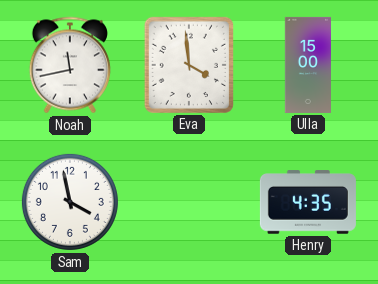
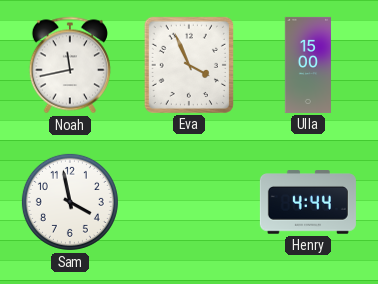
Eva: 3:59 -> 3:56
Henry: 4:35 -> 4:44
